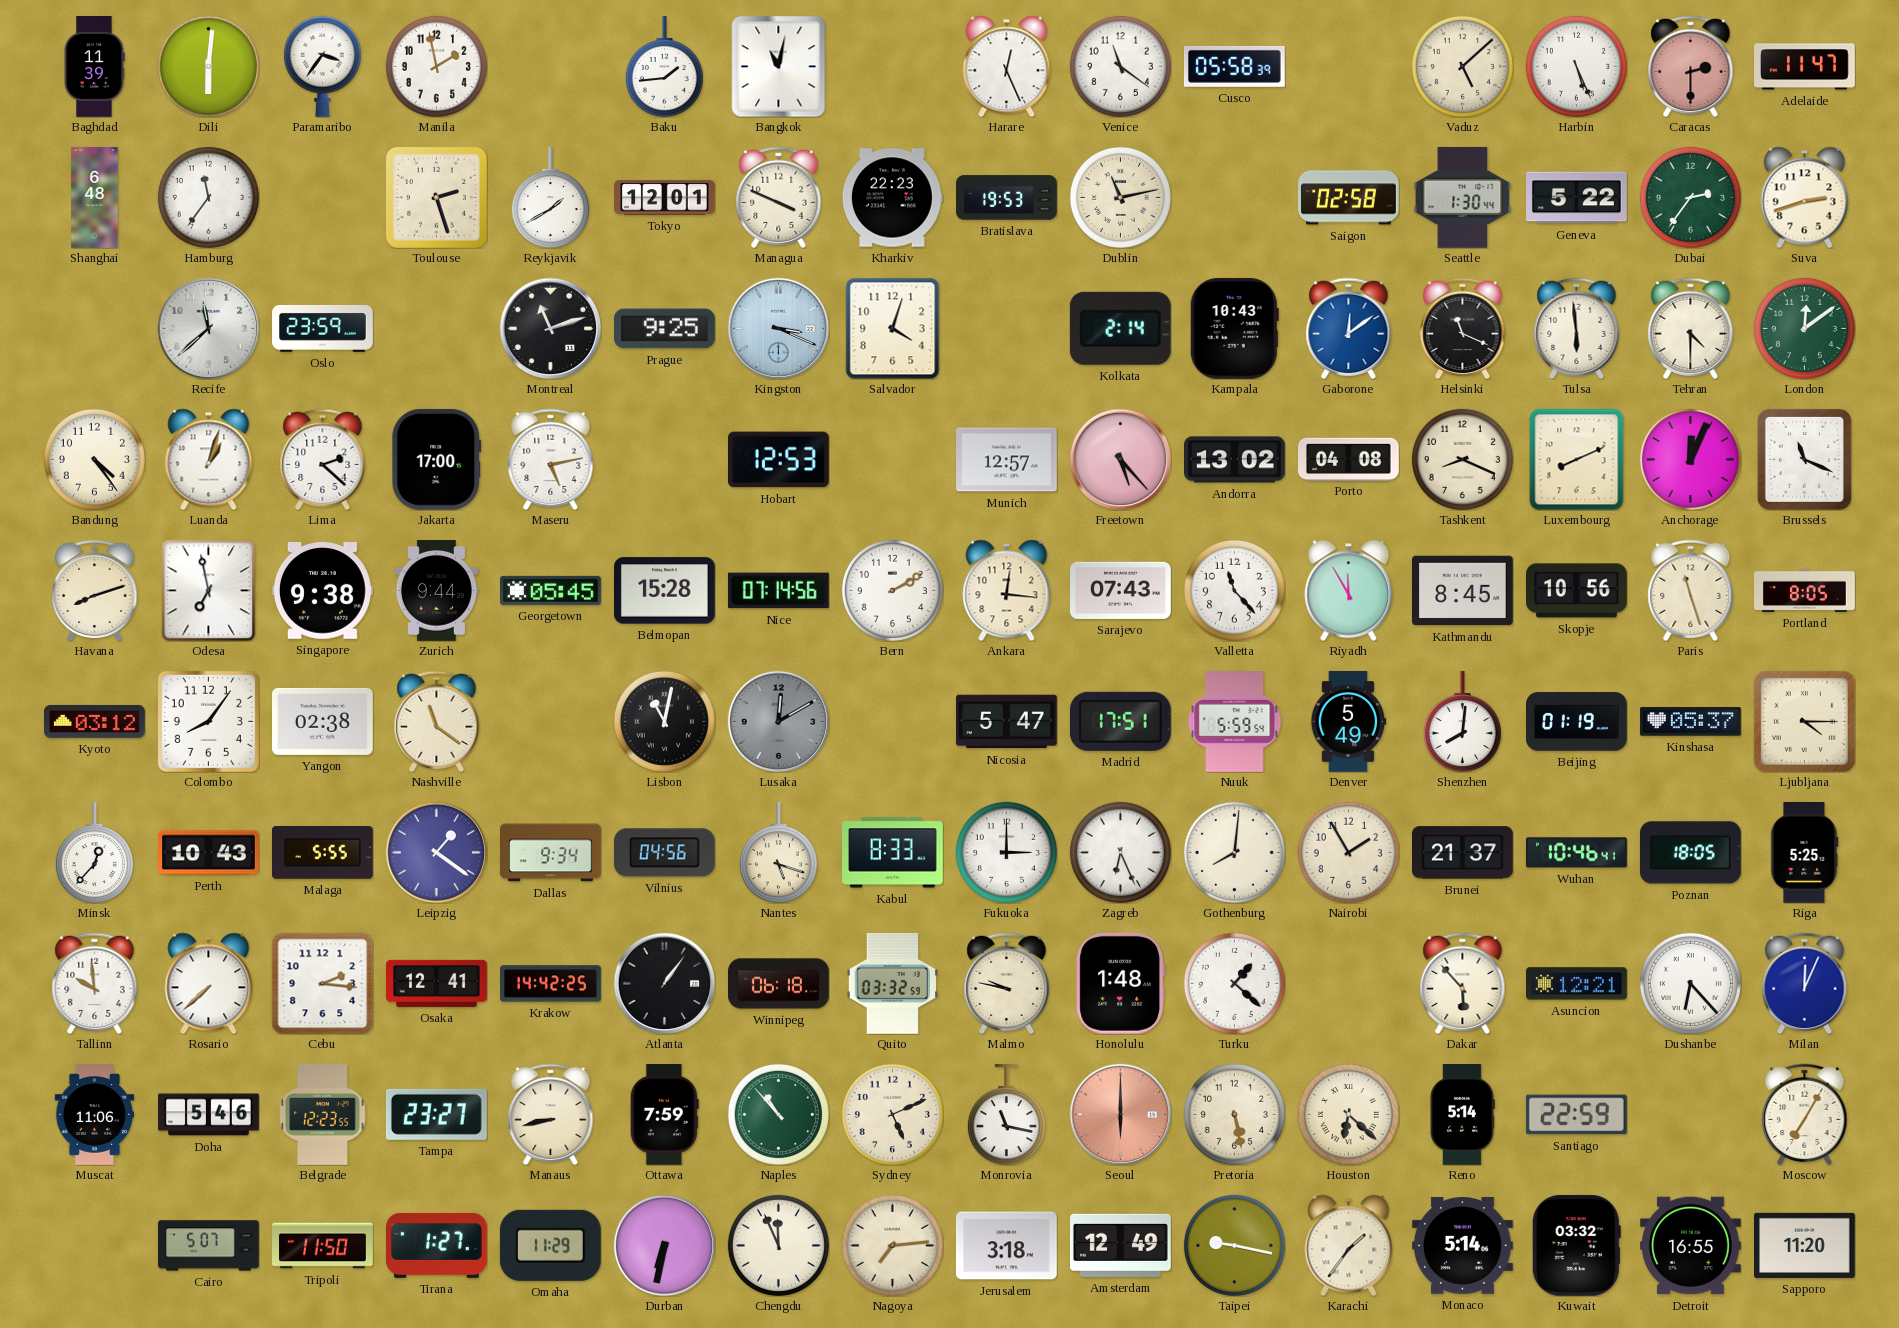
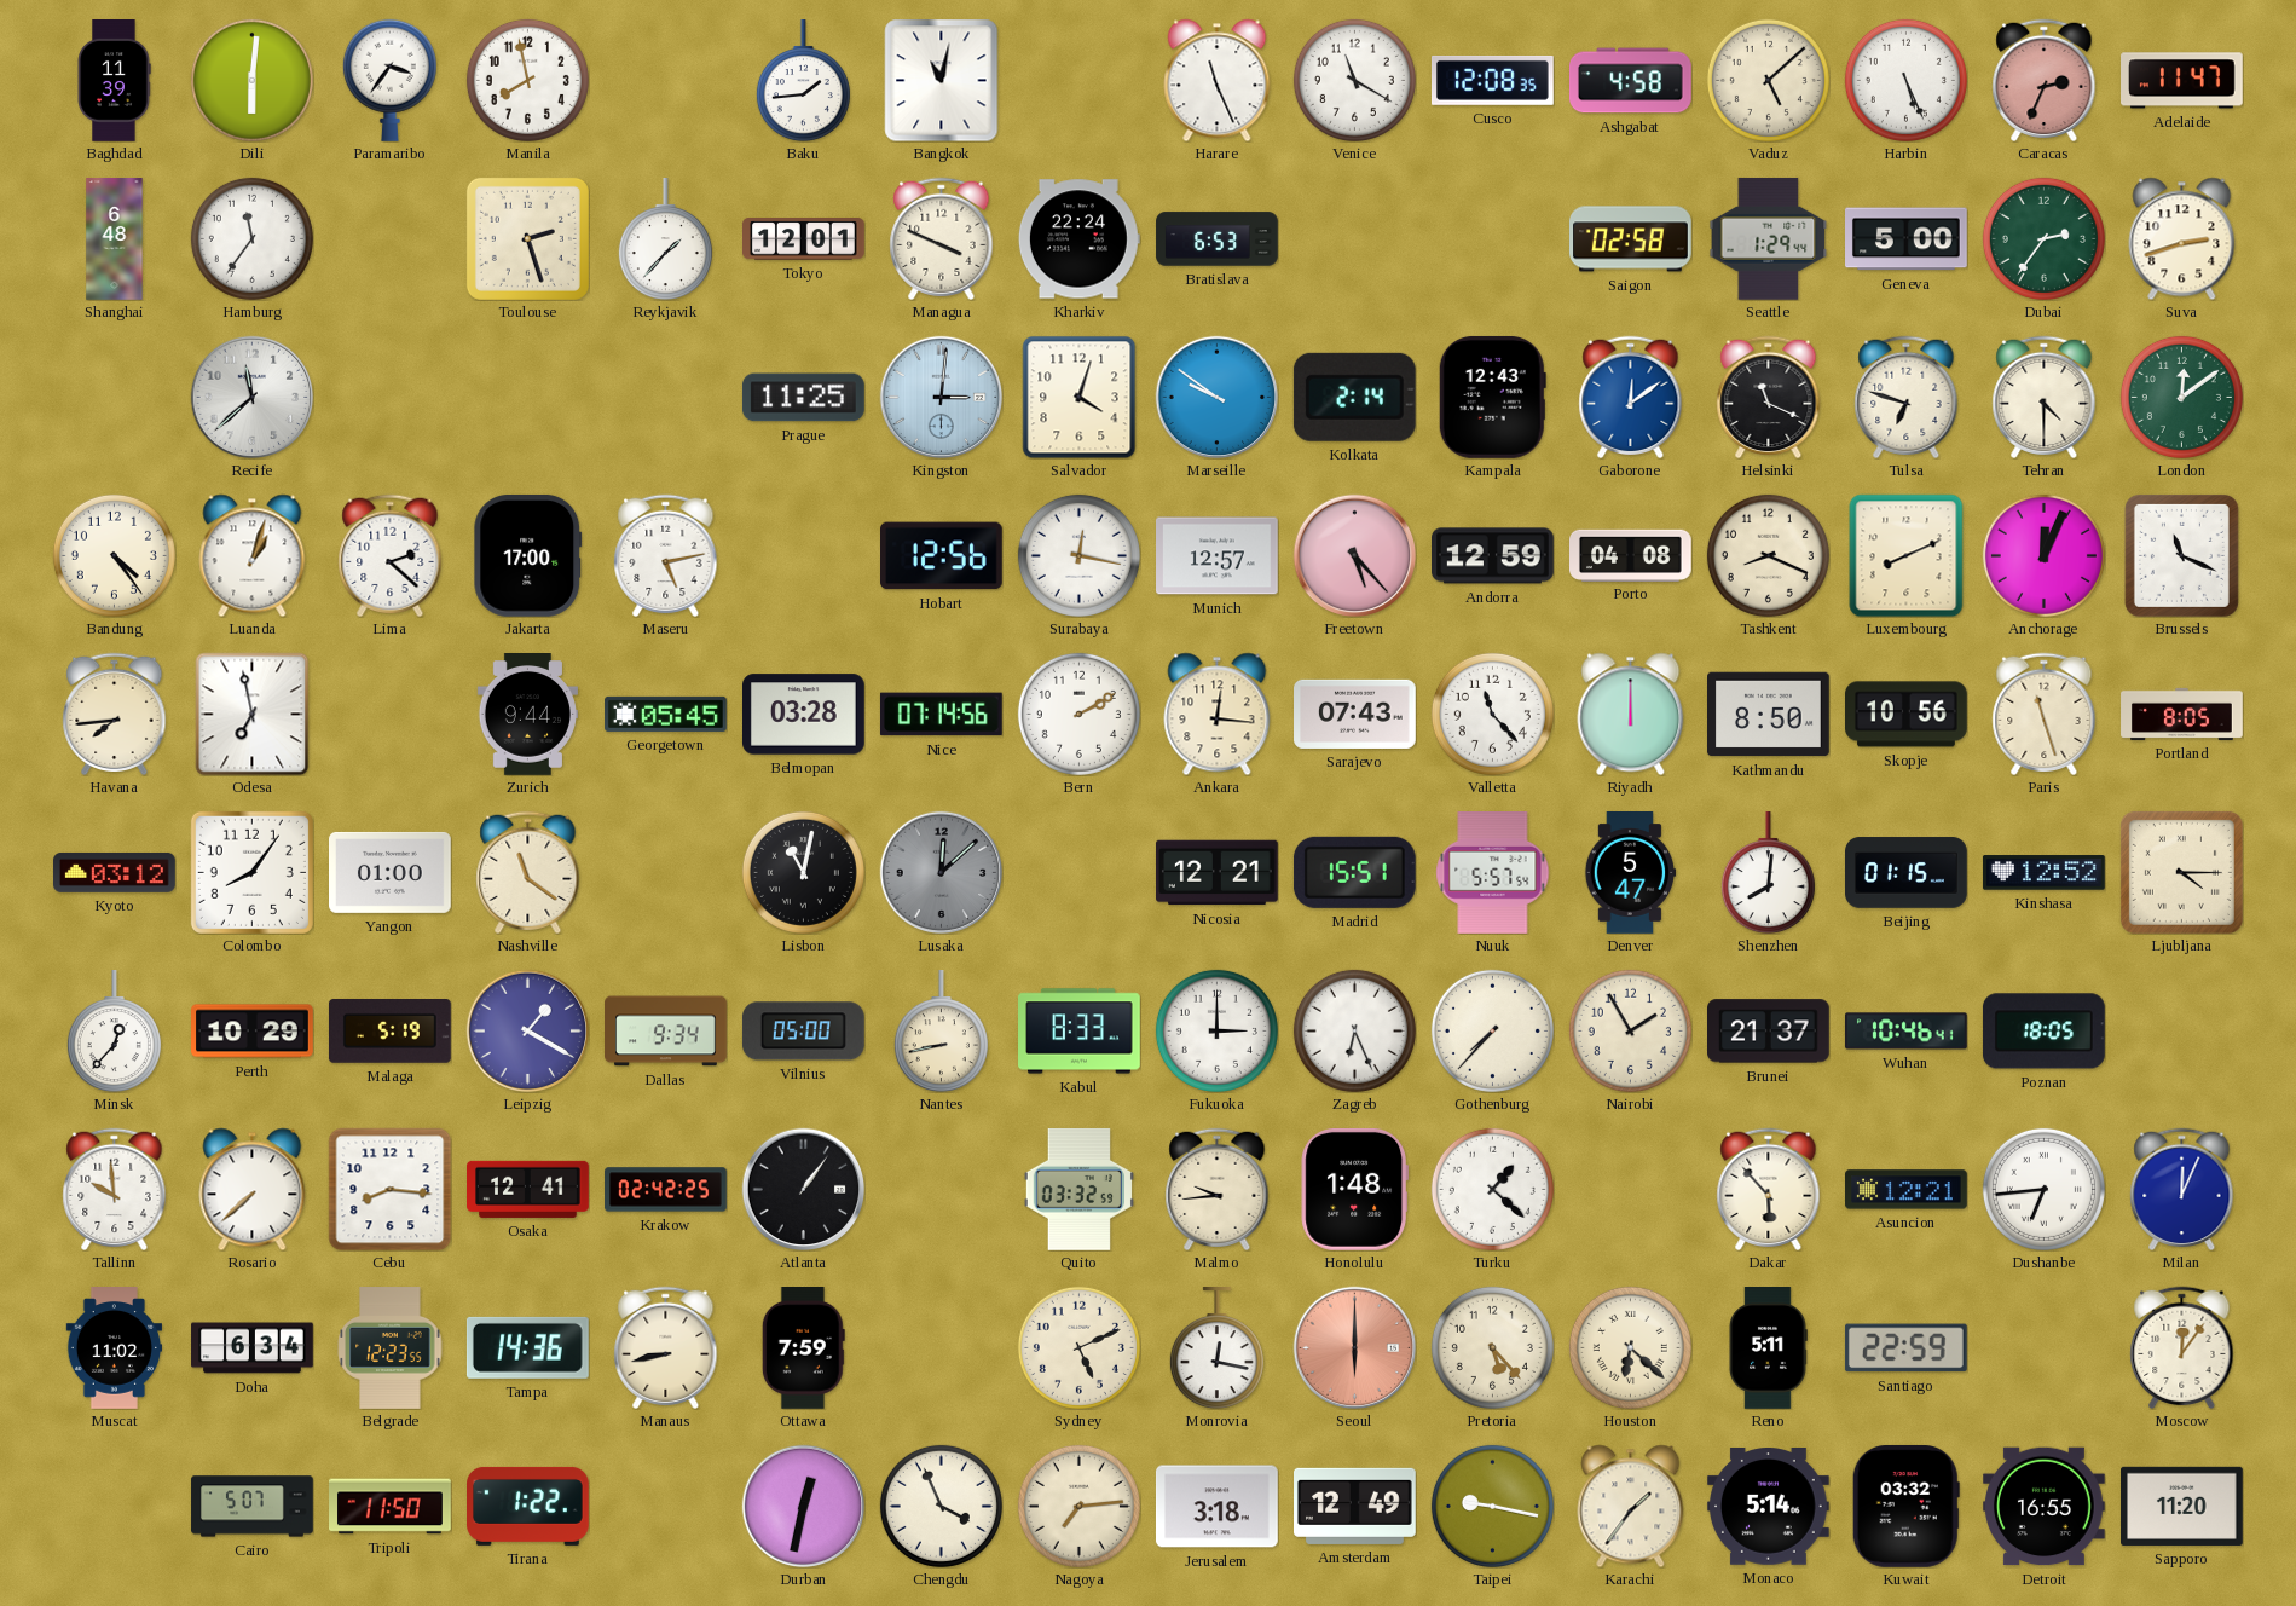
Manila: 1:58 -> 7:58
Harare: 12:26 -> 11:26
Venice: 11:21 -> 11:20
Cusco: 05:58 -> 12:08
Ashgabat: none -> 4:58
Caracas: 2:30 -> 2:34
Reykjavik: 1:40 -> 1:37
Kharkiv: 22:23 -> 22:24
Bratislava: 19:53 -> 6:53
Dublin: 11:13 -> none
Seattle: 1:30 -> 1:29
Geneva: 5:22 -> 5:00
Oslo: 23:59 -> none
Montreal: 11:12 -> none
Prague: 9:25 -> 11:25
Kingston: 3:19 -> 3:01
Marseille: none -> 9:51
Kampala: 10:43 -> 12:43
Tulsa: 5:59 -> 6:48
Hobart: 12:53 -> 12:56
Surabaya: none -> 12:17
Andorra: 13:02 -> 12:59
Havana: 8:12 -> 7:44
Singapore: 9:38 -> none
Belmopan: 15:28 -> 03:28
Riyadh: 11:55 -> 12:00
Kathmandu: 8:45 -> 8:50
Yangon: 02:38 -> 01:00
Lusaka: 12:10 -> 12:08
Nicosia: 5:47 -> 12:21
Madrid: 17:51 -> 15:51
Nuuk: 5:59 -> 5:57
Denver: 5:49 -> 5:47
Beijing: 01:19 -> 01:15
Kinshasa: 05:37 -> 12:52
Perth: 10:43 -> 10:29
Malaga: 5:55 -> 5:19
Leipzig: 1:21 -> 1:20
Vilnius: 04:56 -> 05:00
Nantes: 5:18 -> 8:43
Gothenburg: 8:01 -> 7:37
Riga: 5:25 -> none
Cebu: 2:16 -> 8:16
Krakow: 14:42 -> 02:42
Winnipeg: 06:18 -> none
Malmo: 9:47 -> 9:44
Dushanbe: 6:23 -> 6:44
Muscat: 11:06 -> 11:02
Doha: 5:46 -> 6:34
Tampa: 23:27 -> 14:36
Naples: 10:53 -> none
Monrovia: 11:17 -> 12:17
Pretoria: 5:28 -> 5:23
Reno: 5:14 -> 5:11
Moscow: 7:05 -> 12:06
Tirana: 1:27 -> 1:22
Omaha: 11:29 -> none
Durban: 6:32 -> 12:32
Chengdu: 11:56 -> 3:56
